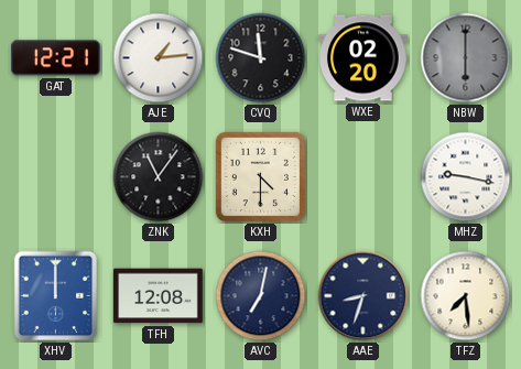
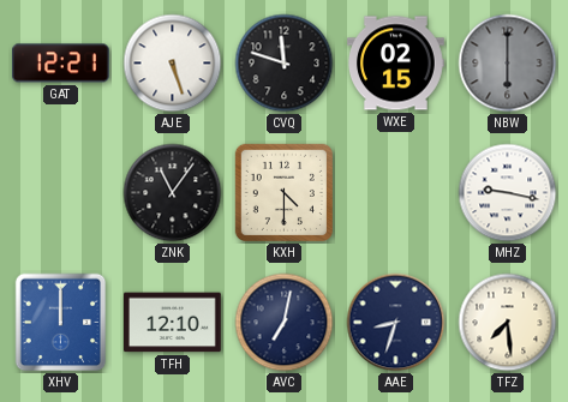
AJE: 1:14 -> 5:27
WXE: 02:20 -> 02:15
TFH: 12:08 -> 12:10
